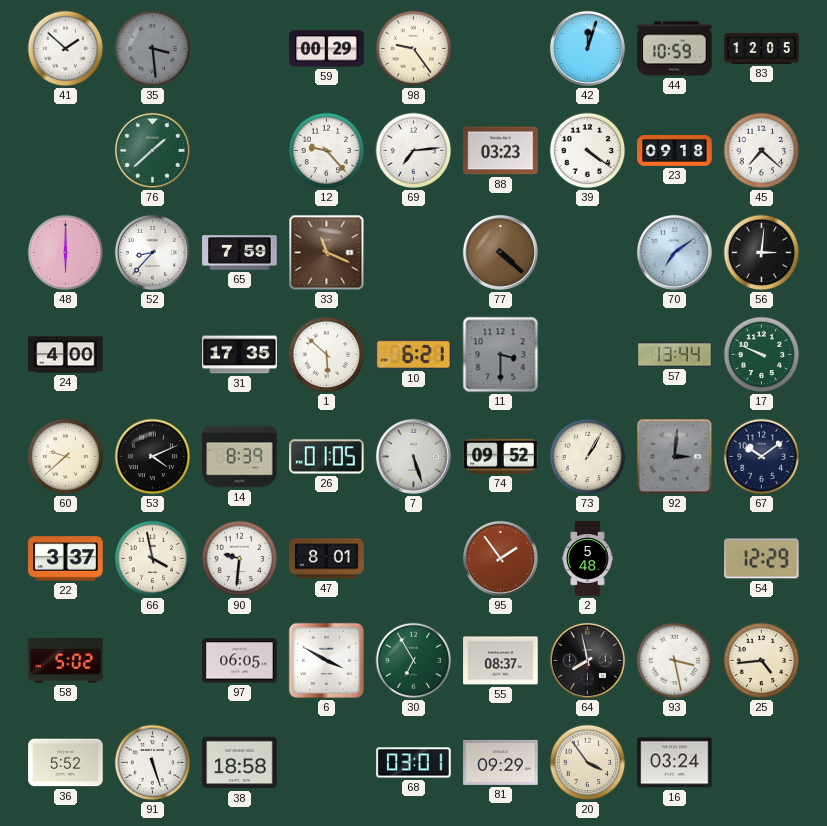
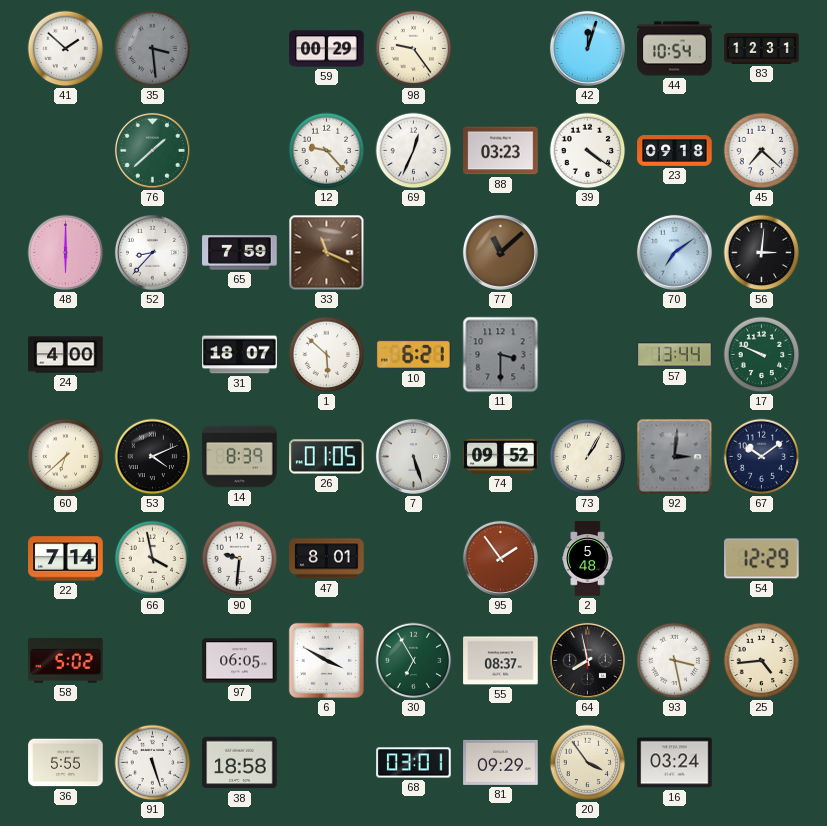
44: 10:59 -> 10:54
83: 12:05 -> 12:31
69: 7:14 -> 12:34
77: 4:22 -> 11:08
31: 17:35 -> 18:07
60: 9:38 -> 6:38
22: 3:37 -> 7:14
36: 5:52 -> 5:55
